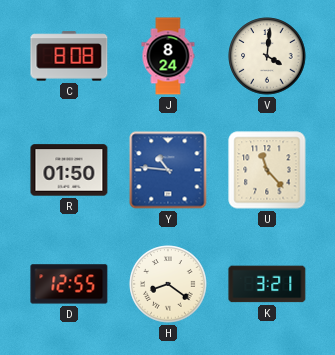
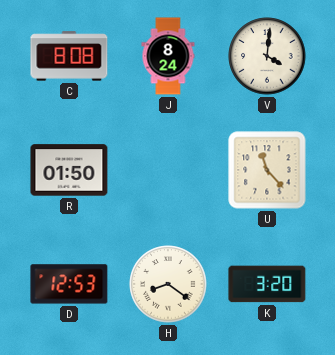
Y: 10:46 -> none
D: 12:55 -> 12:53
K: 3:21 -> 3:20
